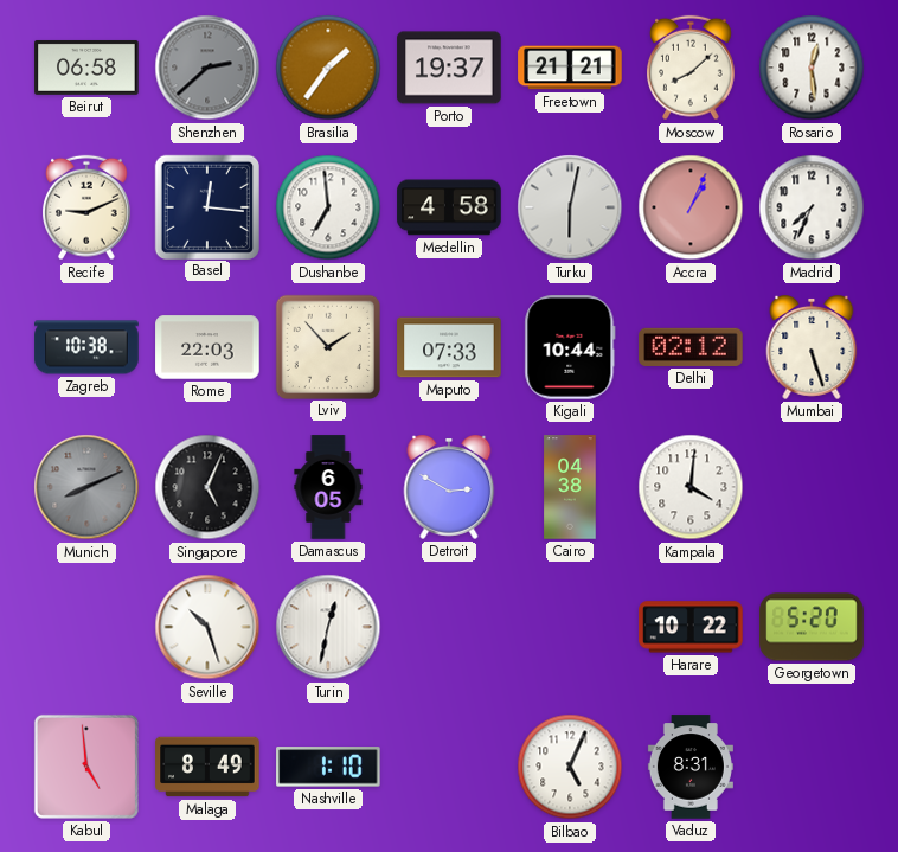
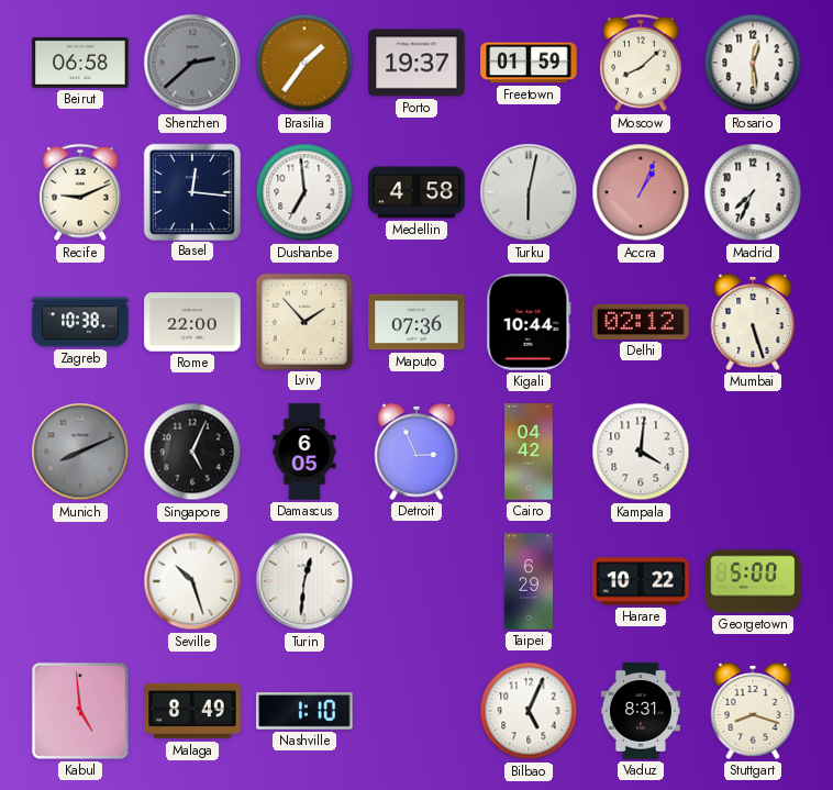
Freetown: 21:21 -> 01:59
Rome: 22:03 -> 22:00
Maputo: 07:33 -> 07:36
Detroit: 2:50 -> 2:56
Cairo: 04:38 -> 04:42
Turin: 12:32 -> 12:31
Taipei: none -> 6:29
Georgetown: 5:20 -> 5:00
Stuttgart: none -> 8:18
